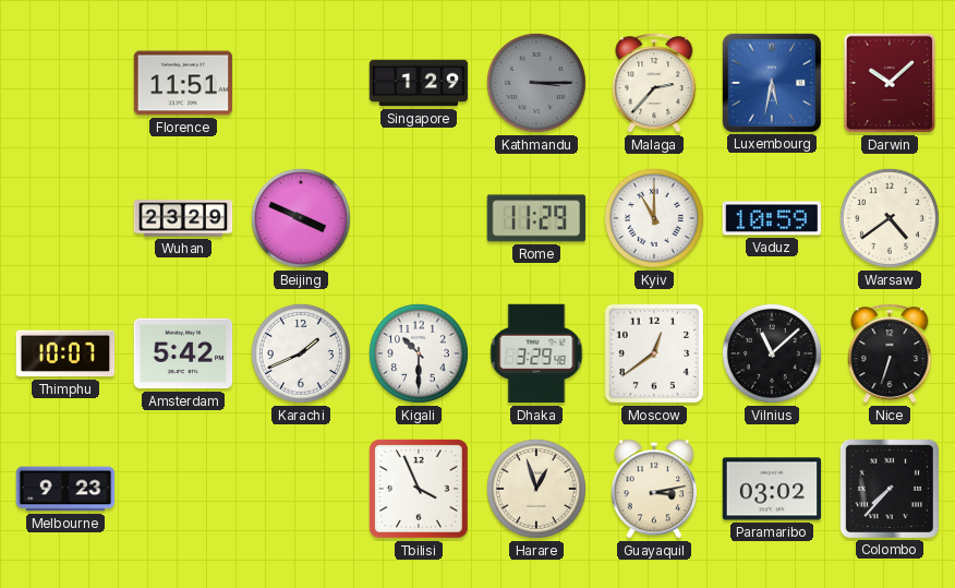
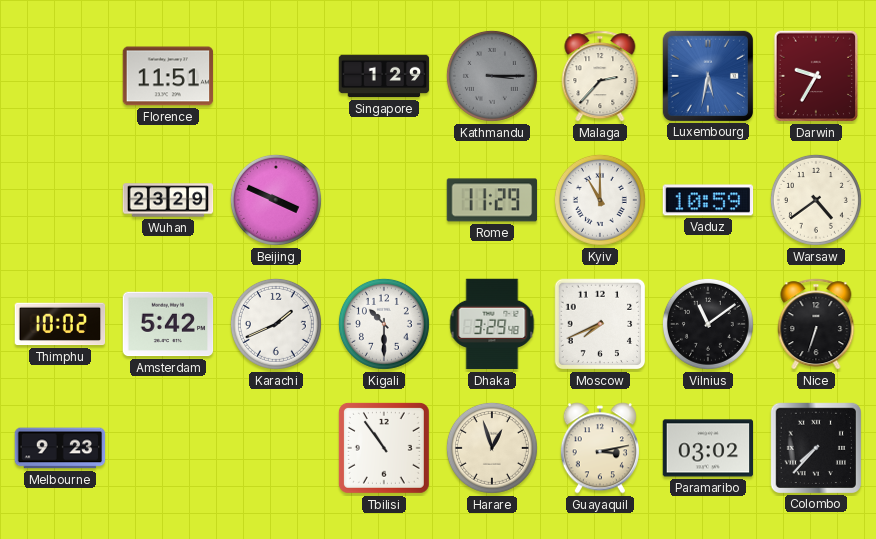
Darwin: 10:08 -> 9:35
Thimphu: 10:07 -> 10:02
Moscow: 12:39 -> 7:41
Vilnius: 11:08 -> 11:09
Tbilisi: 3:56 -> 10:54
